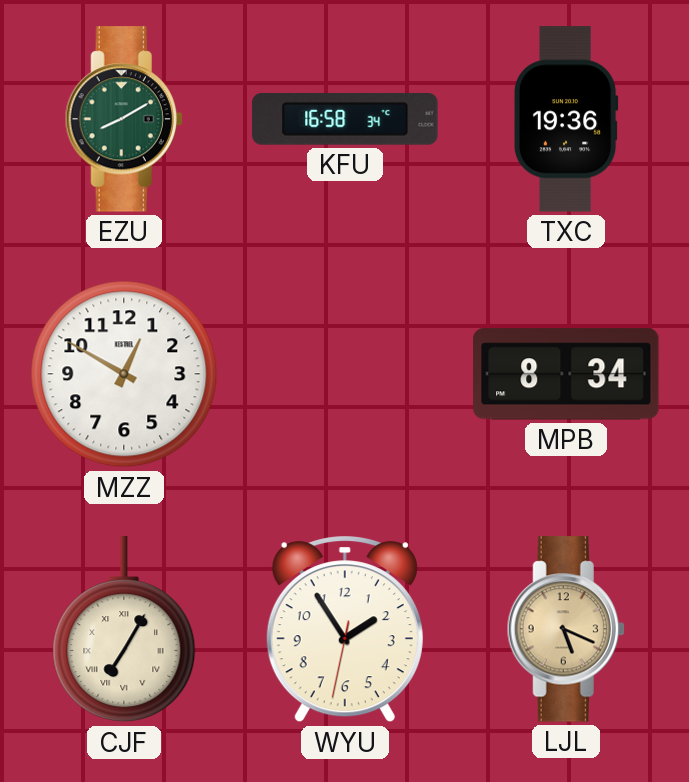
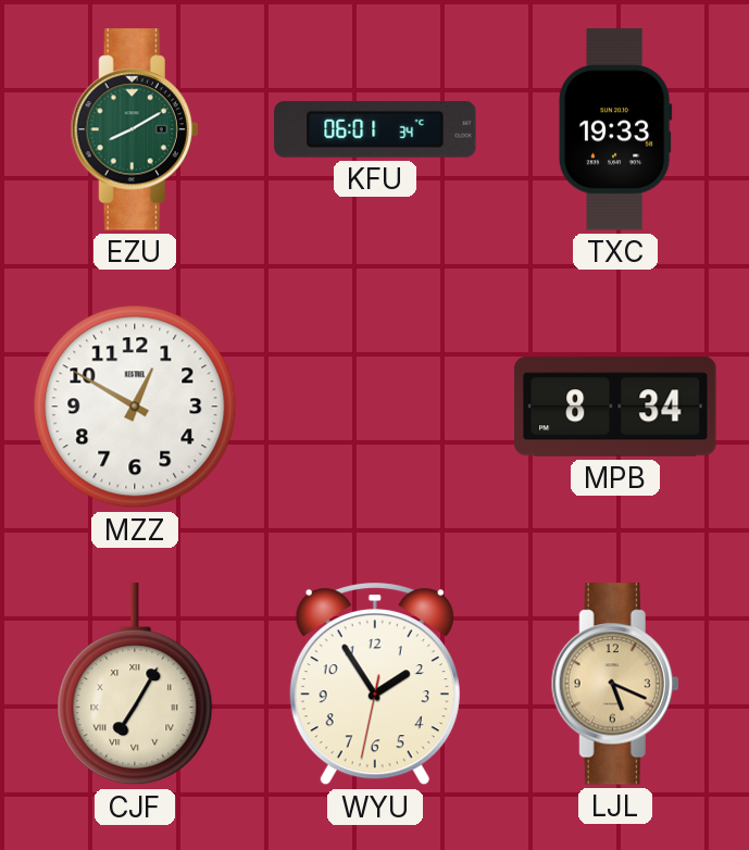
KFU: 16:58 -> 06:01
TXC: 19:36 -> 19:33
